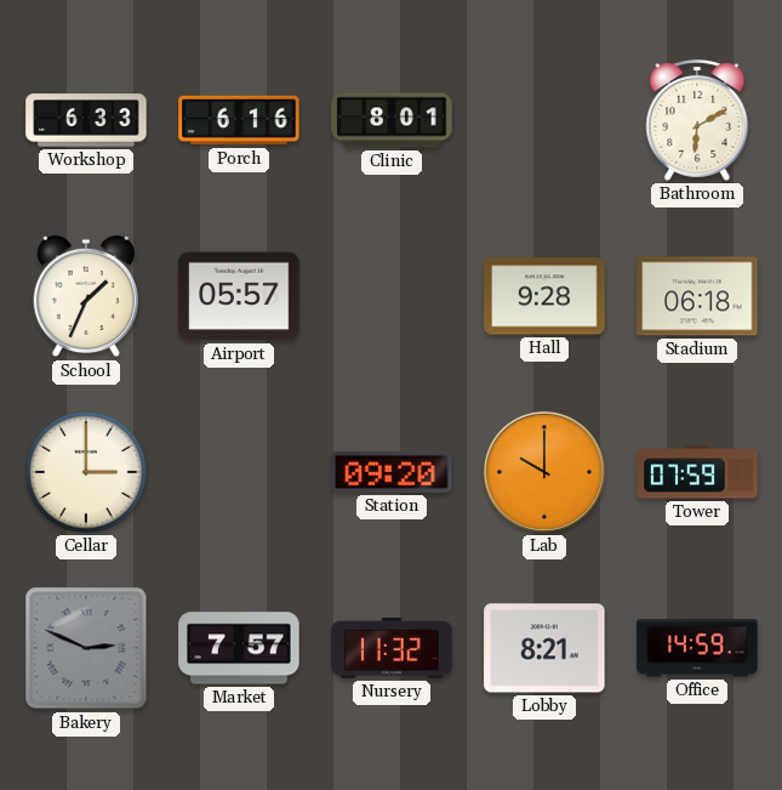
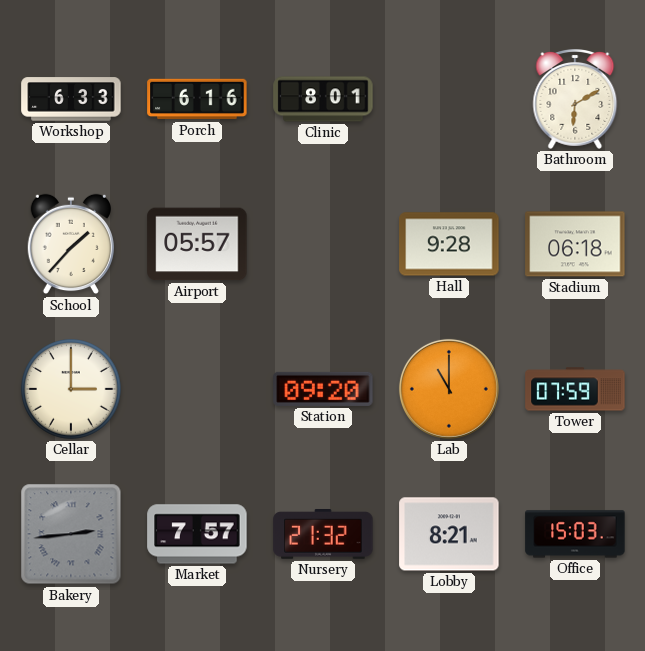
School: 1:34 -> 1:37
Lab: 10:00 -> 11:00
Bakery: 2:49 -> 2:44
Nursery: 11:32 -> 21:32
Office: 14:59 -> 15:03
